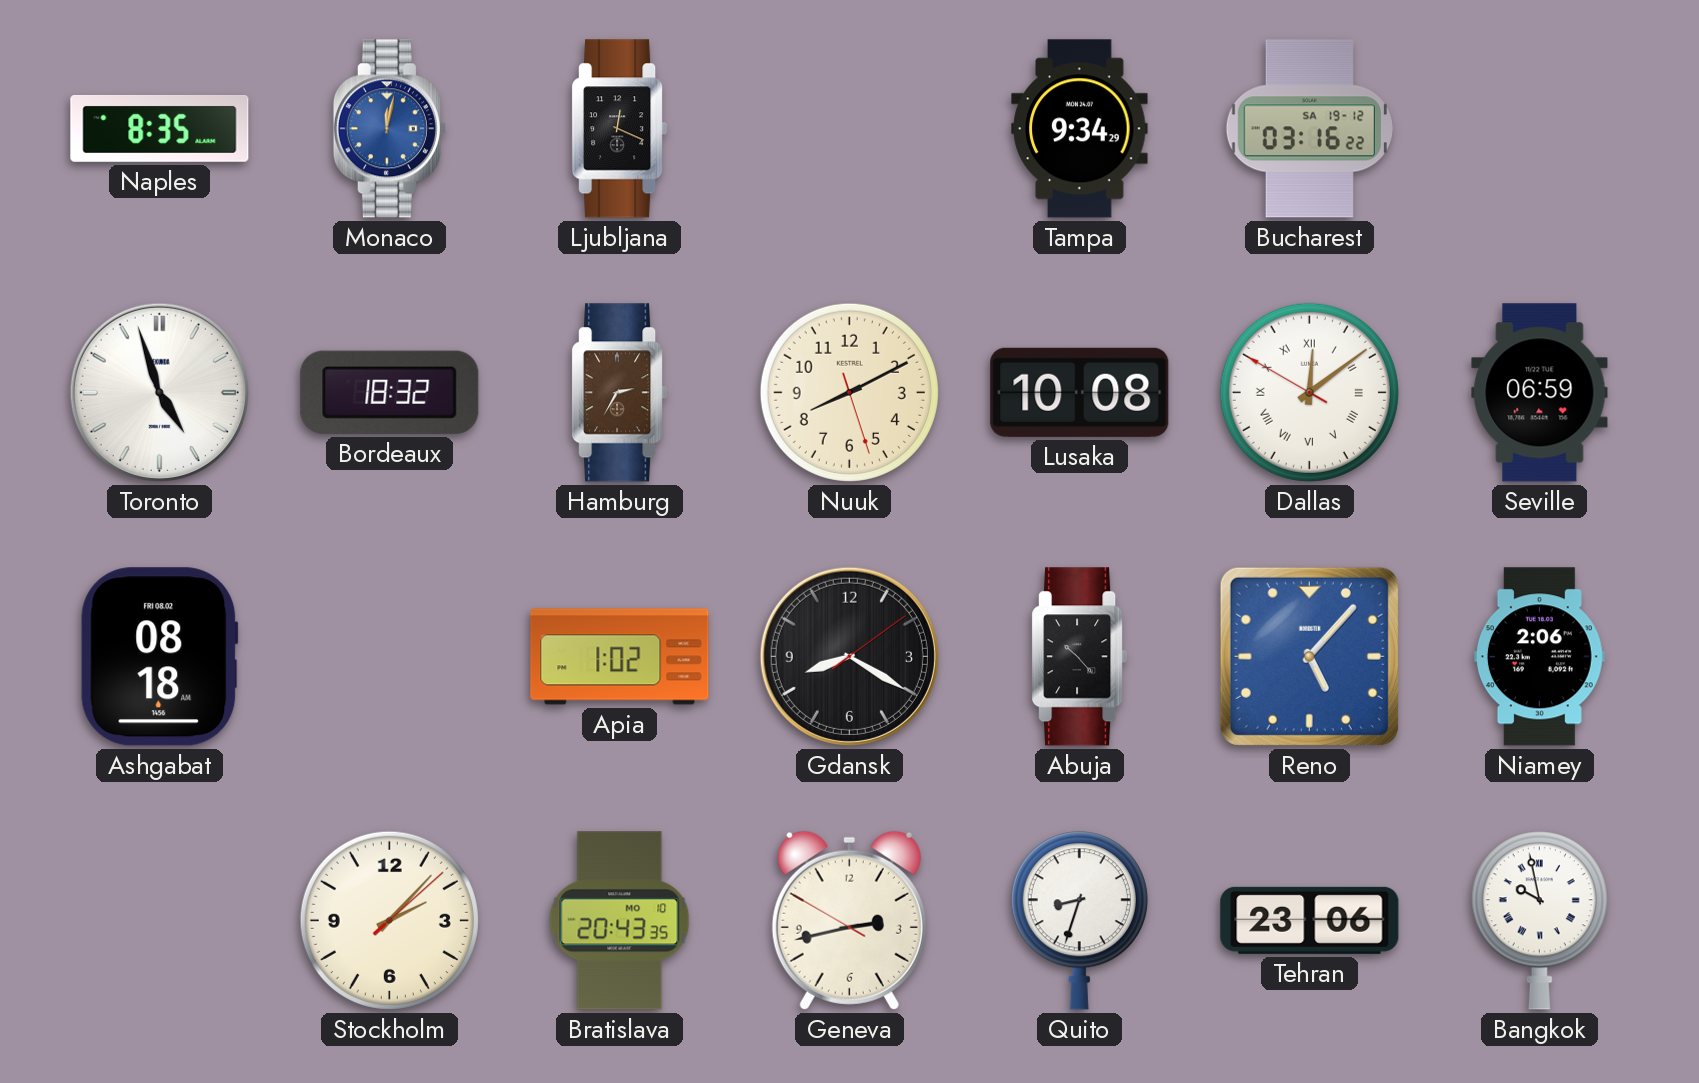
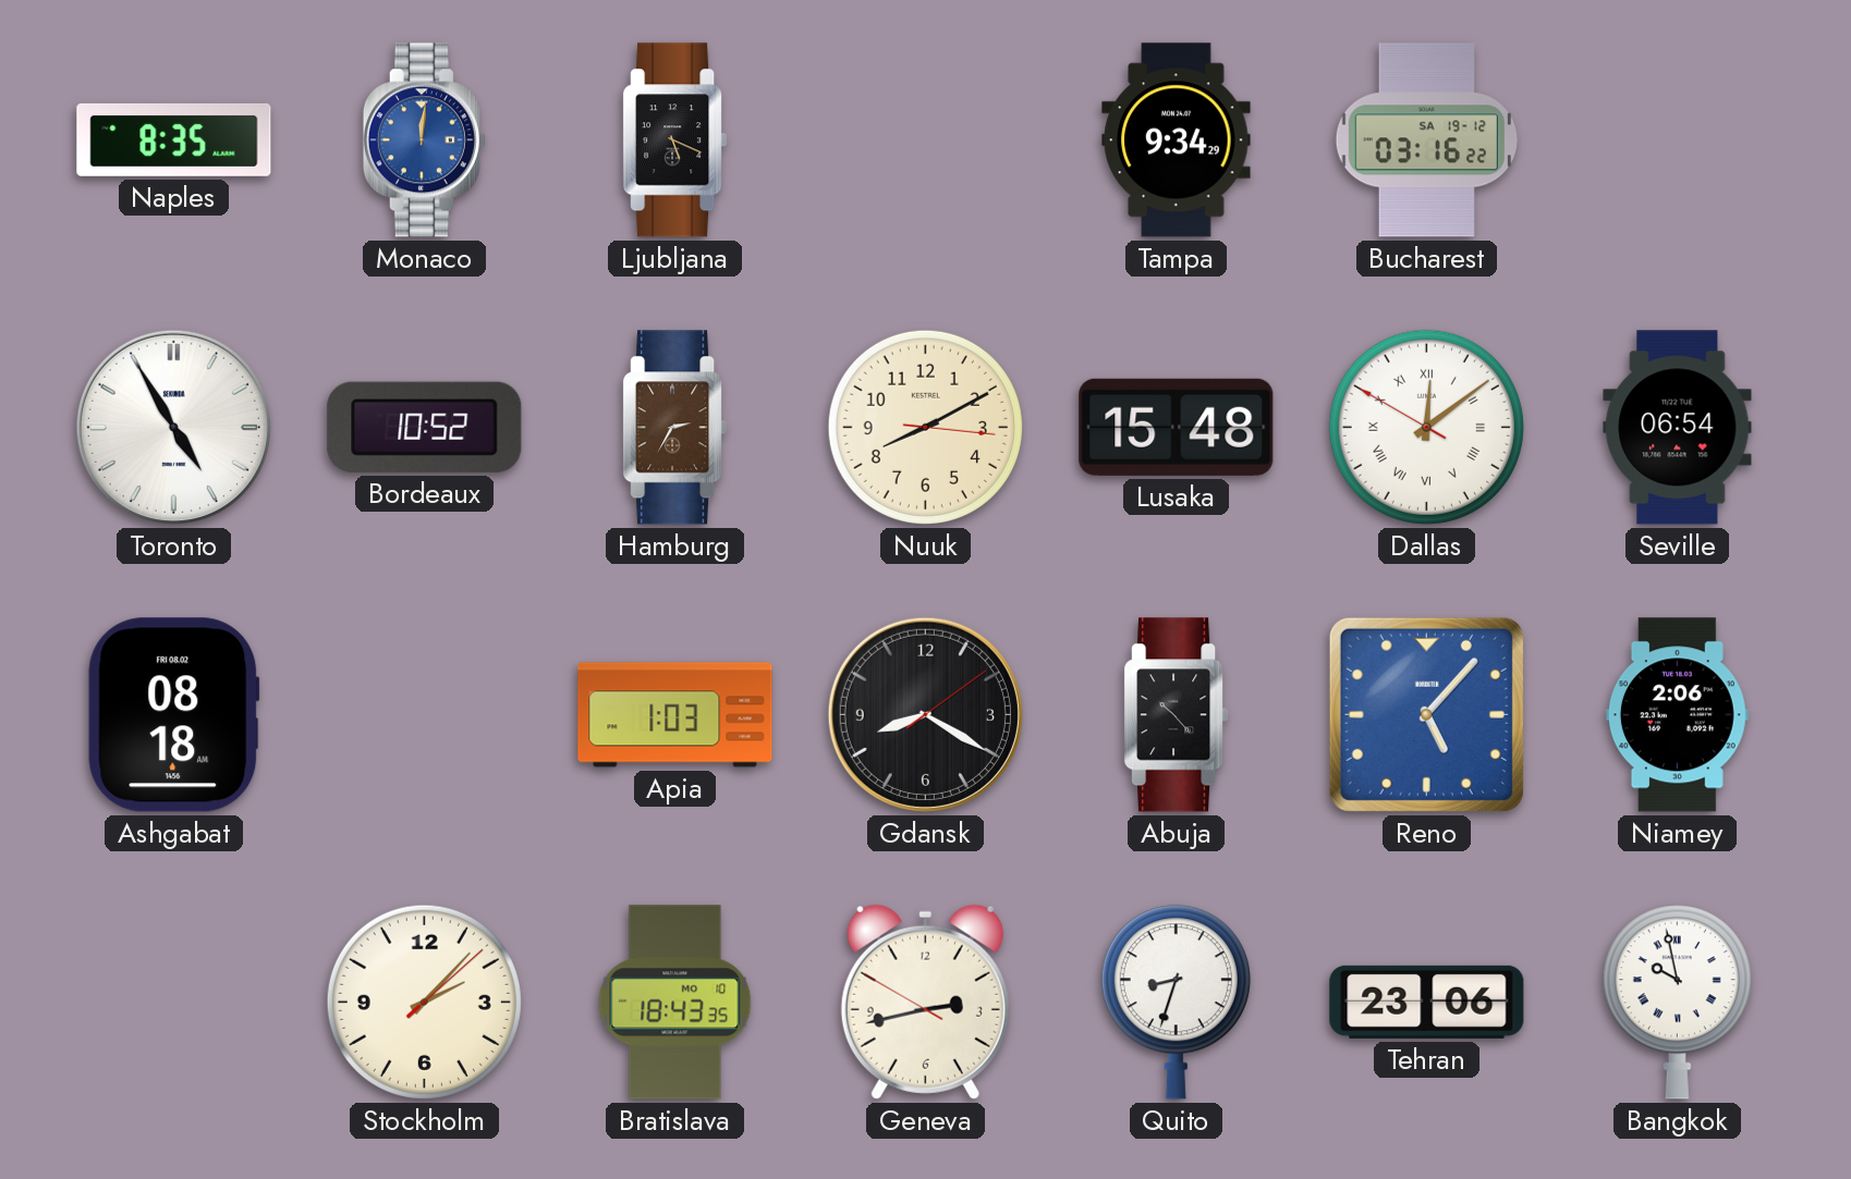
Monaco: 12:02 -> 12:01
Ljubljana: 12:19 -> 5:19
Toronto: 4:57 -> 4:55
Bordeaux: 18:32 -> 10:52
Nuuk: 8:10:27 -> 8:10:16
Lusaka: 10:08 -> 15:48
Seville: 06:59 -> 06:54
Apia: 1:02 -> 1:03
Bratislava: 20:43 -> 18:43
